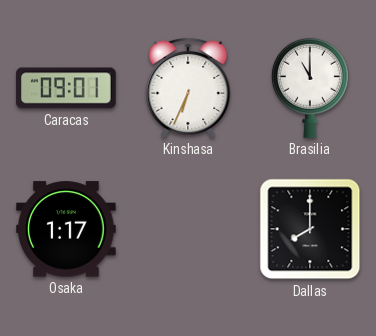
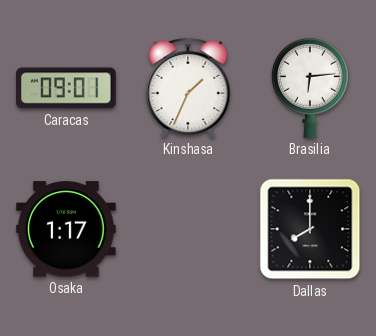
Kinshasa: 6:34 -> 1:34
Brasilia: 11:00 -> 6:14
